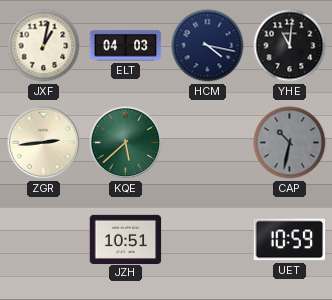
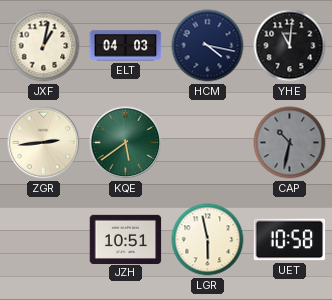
KQE: 5:38 -> 5:39
LGR: none -> 5:58
UET: 10:59 -> 10:58
